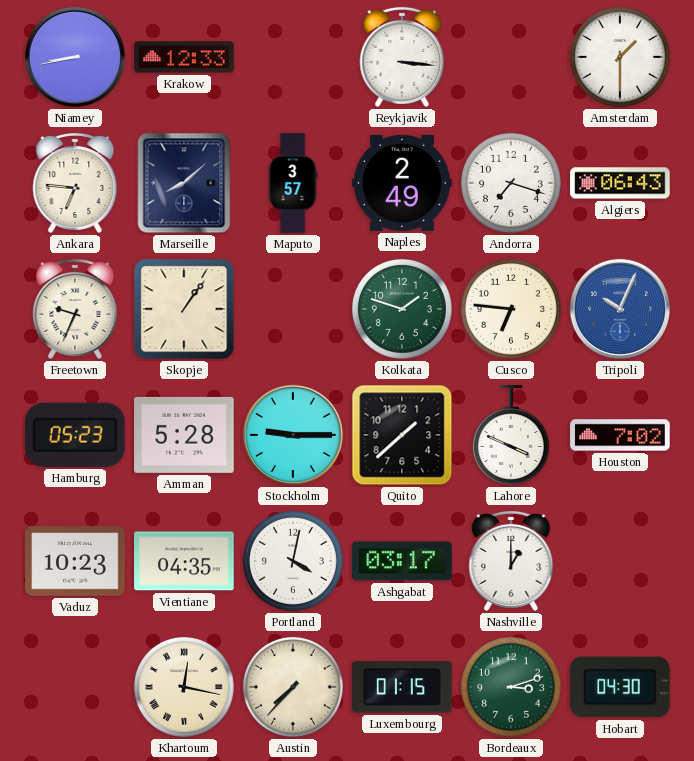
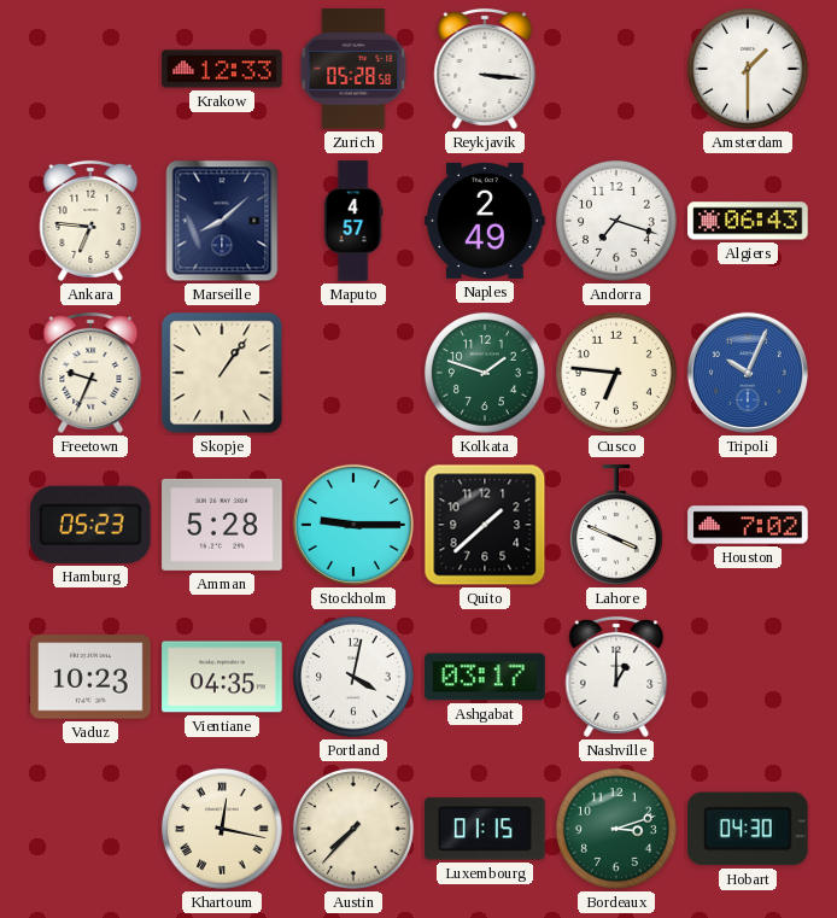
Niamey: 8:43 -> none
Zurich: none -> 05:28
Maputo: 3:57 -> 4:57
